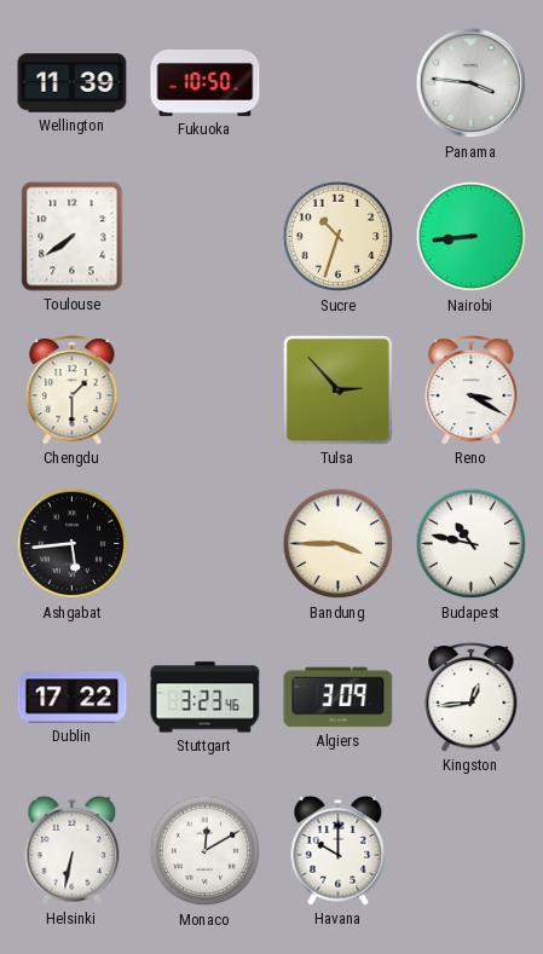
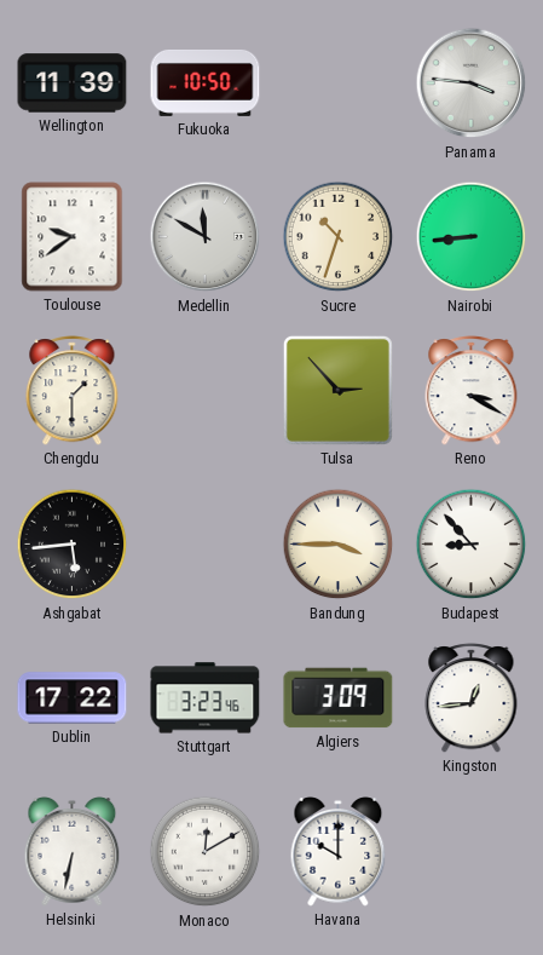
Toulouse: 7:39 -> 9:39
Medellin: none -> 11:50
Budapest: 10:47 -> 8:53
